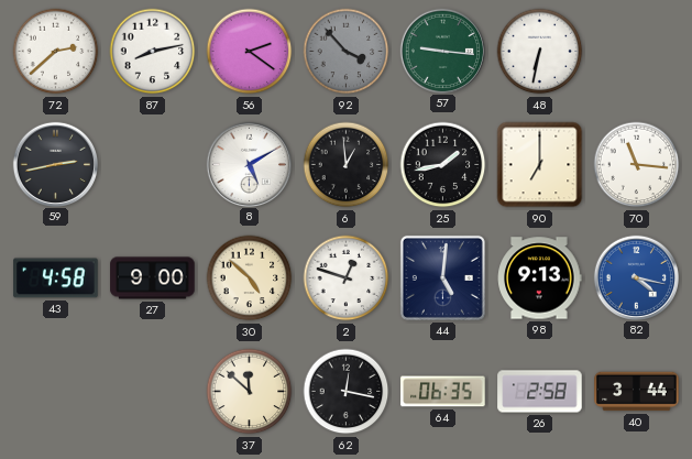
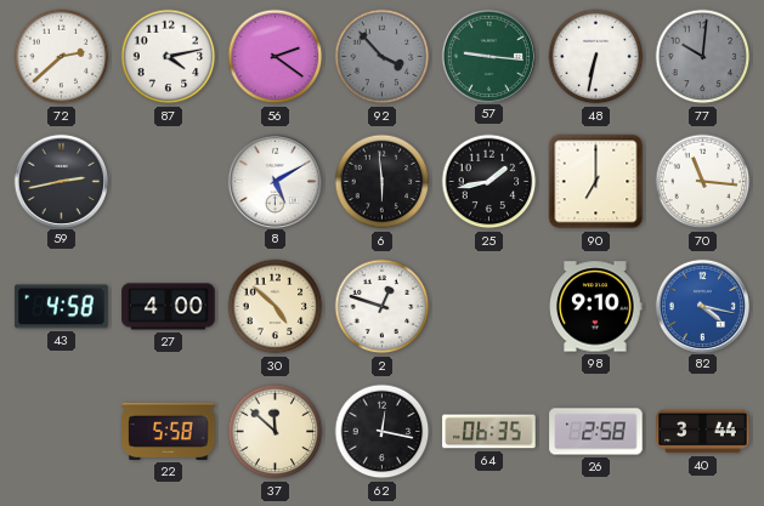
87: 8:13 -> 4:13
77: none -> 10:01
6: 12:59 -> 5:59
27: 9:00 -> 4:00
44: 5:01 -> none
98: 9:13 -> 9:10
22: none -> 5:58
